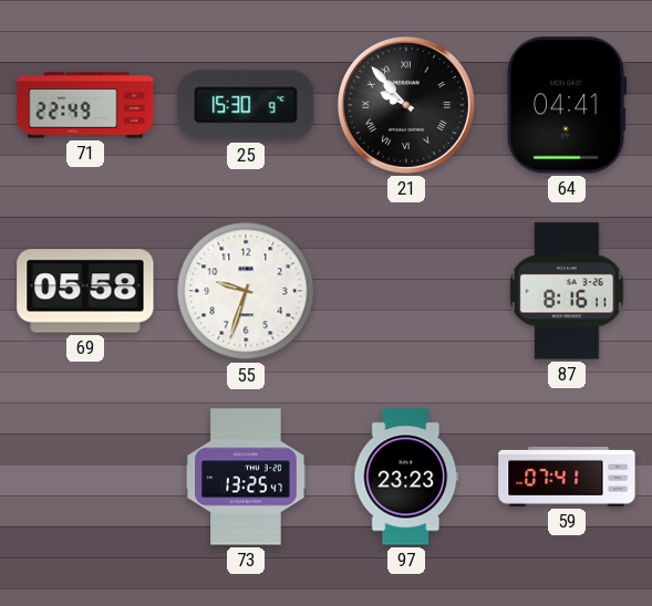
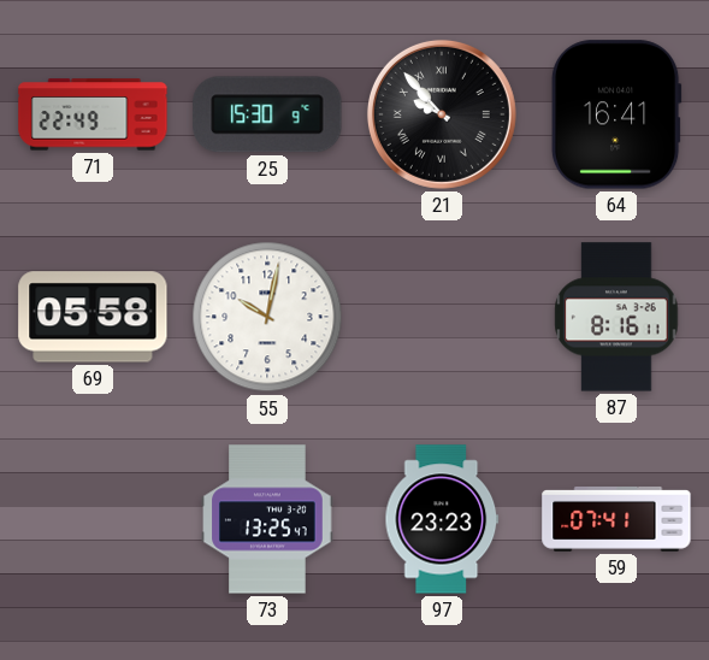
64: 04:41 -> 16:41
55: 9:33 -> 10:02
